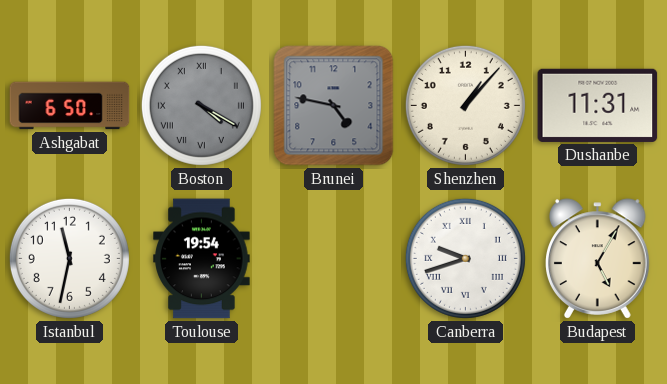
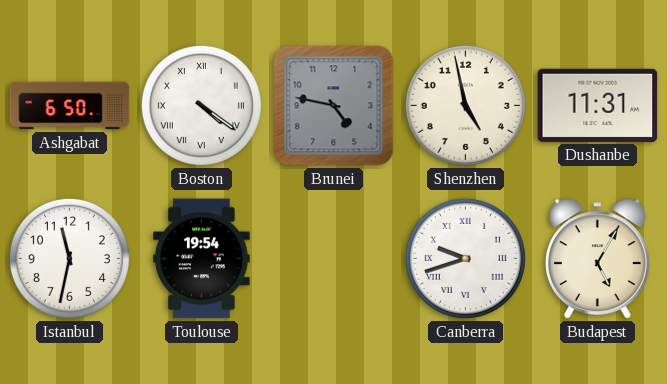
Boston: 4:20 -> 4:21
Boston dial: grey -> white
Shenzhen: 1:07 -> 4:58
